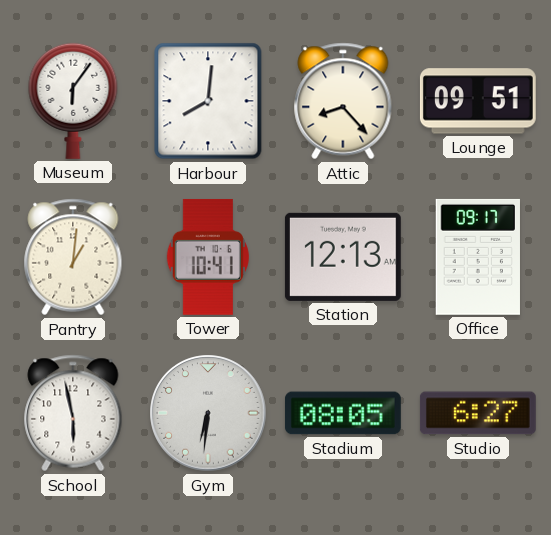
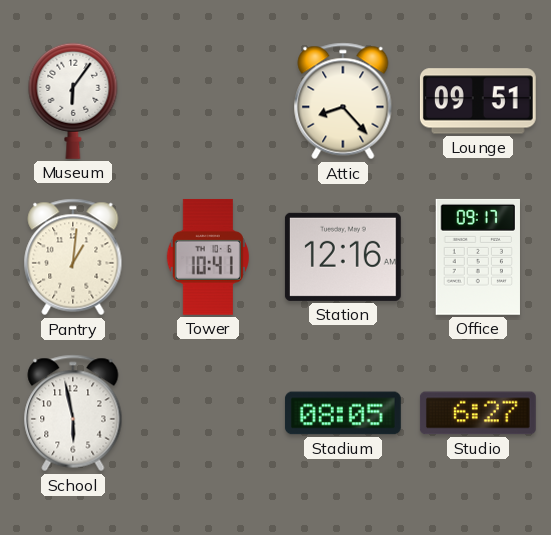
Harbour: 8:01 -> none
Station: 12:13 -> 12:16
Gym: 6:31 -> none
